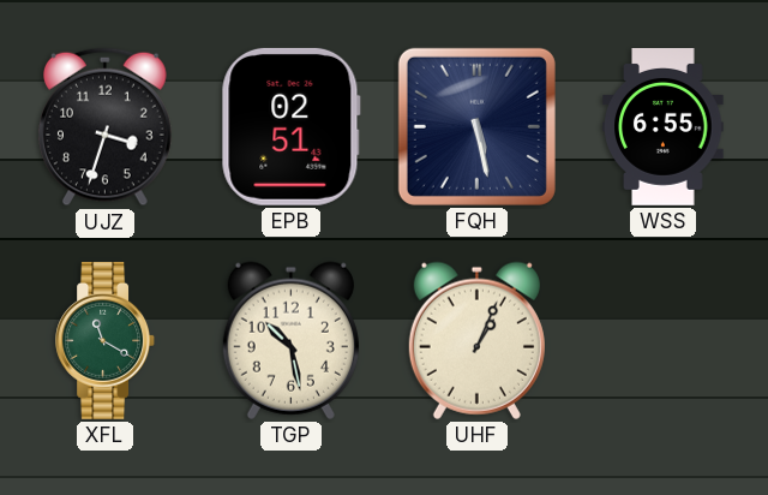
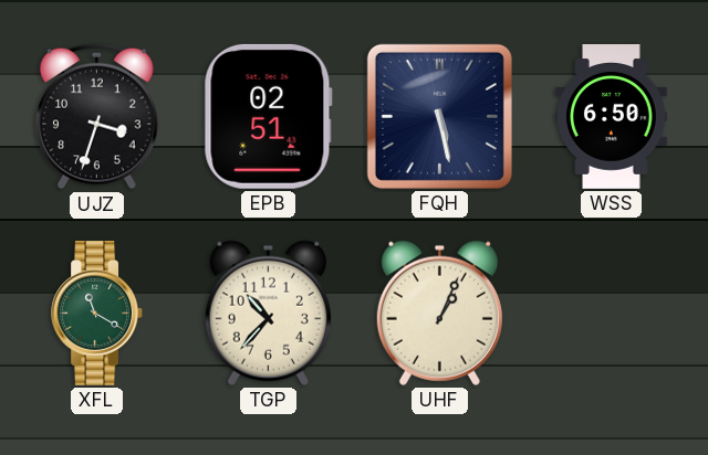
WSS: 6:55 -> 6:50
TGP: 10:28 -> 10:37
